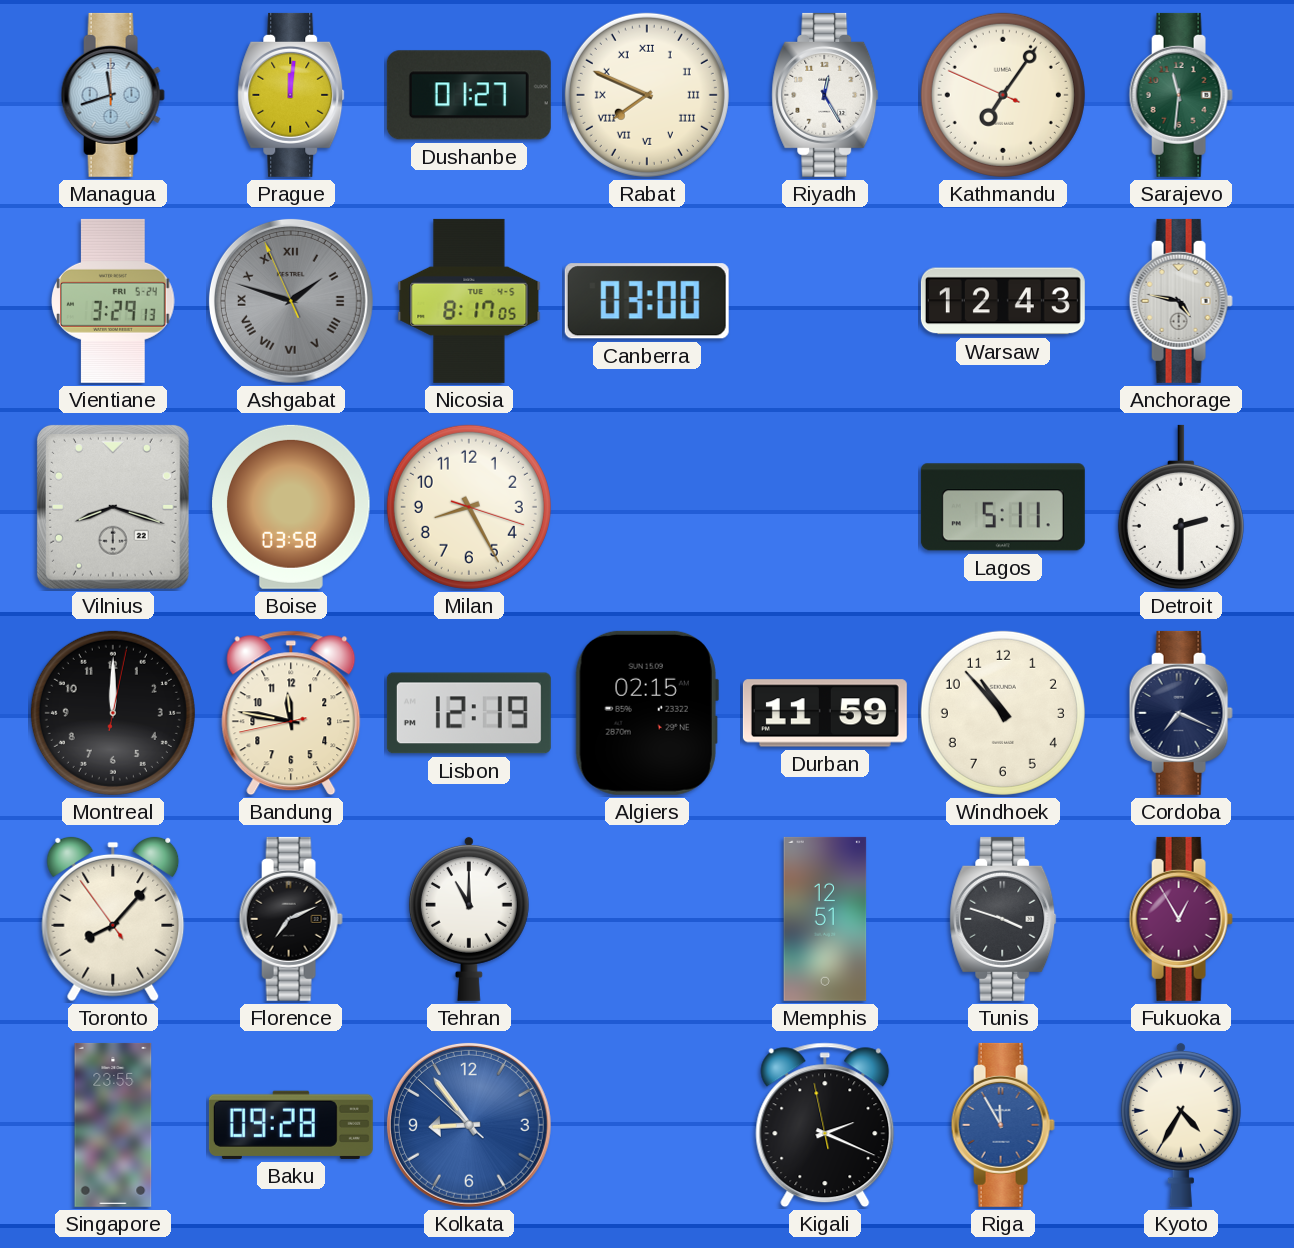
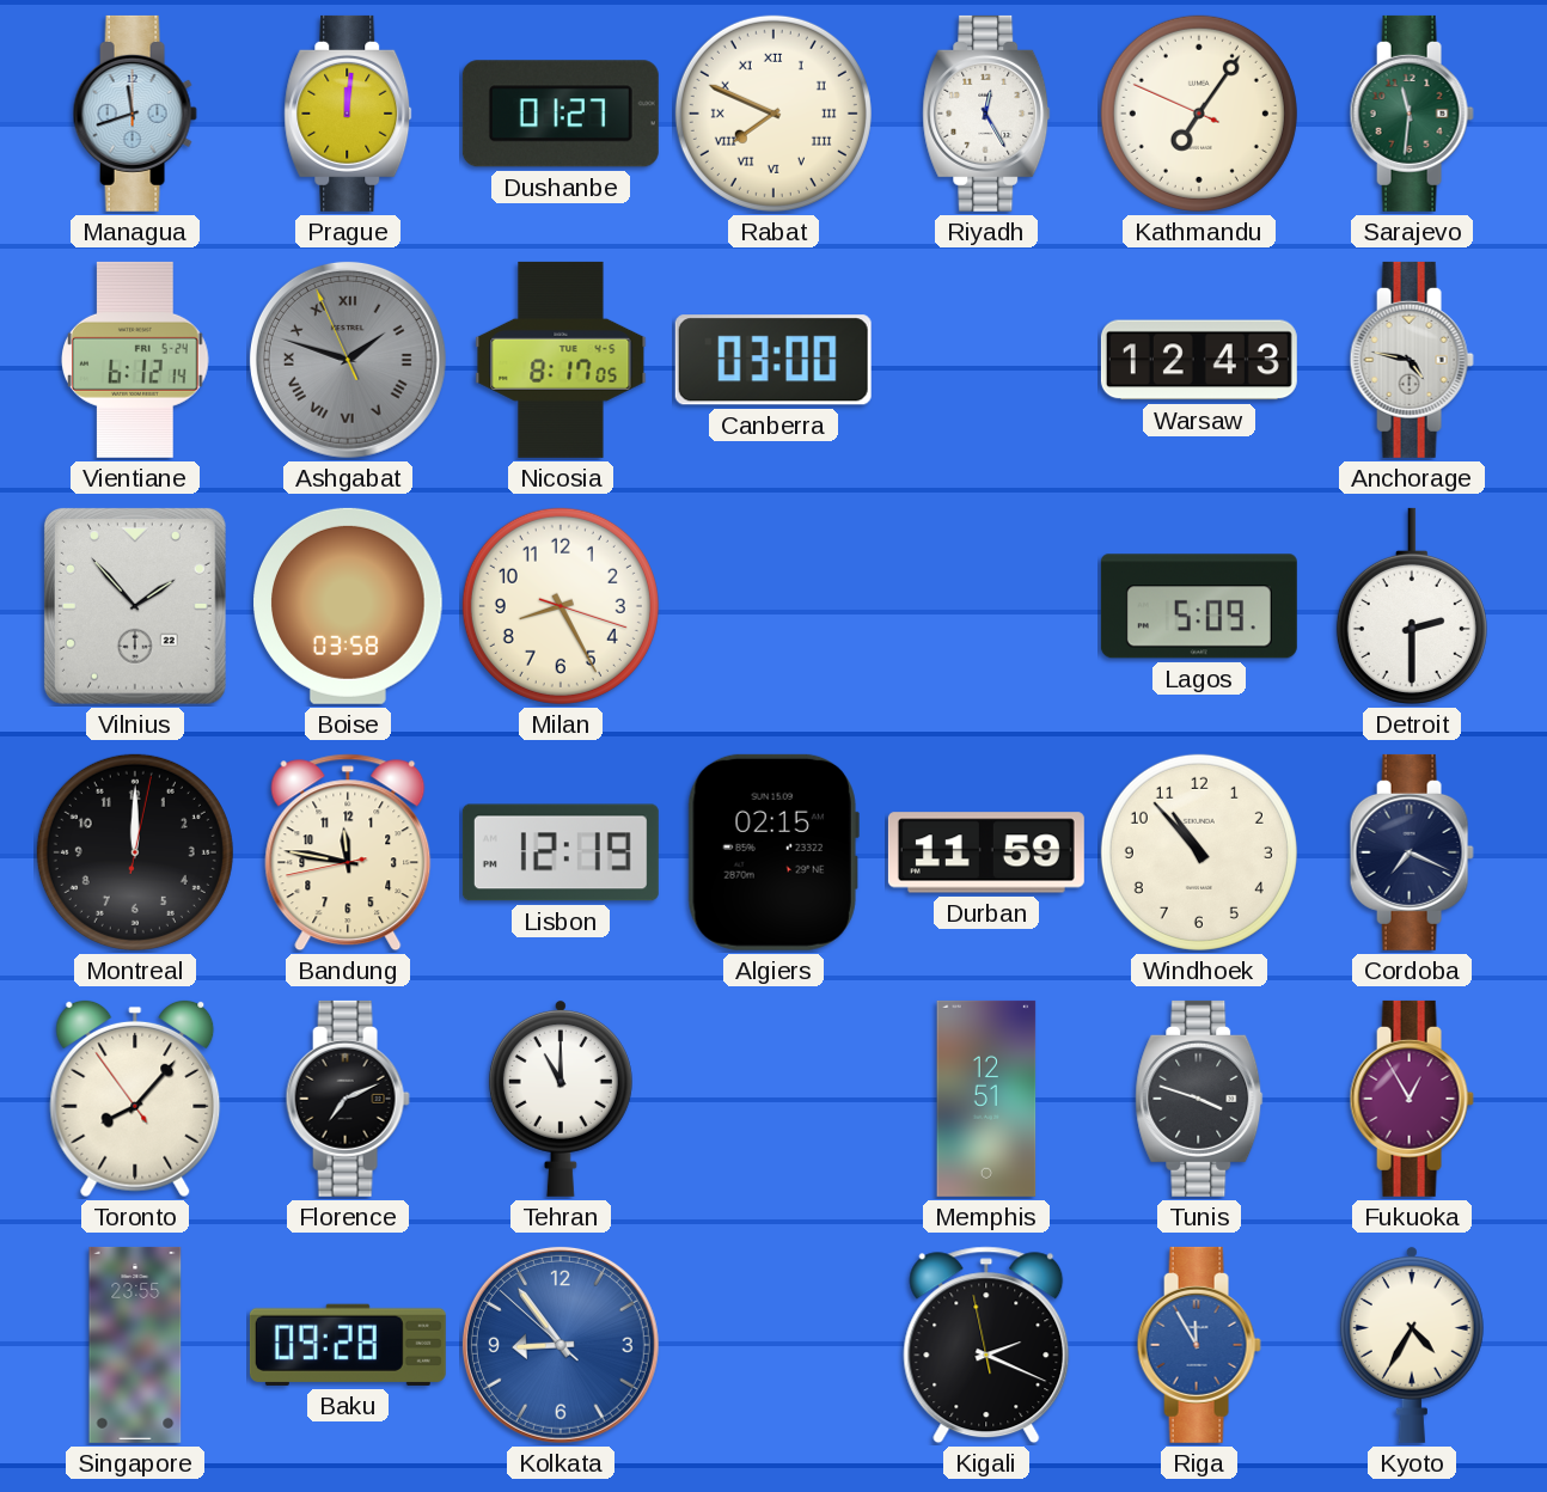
Vientiane: 3:29 -> 6:12
Vilnius: 8:18 -> 1:53
Lagos: 5:11 -> 5:09
